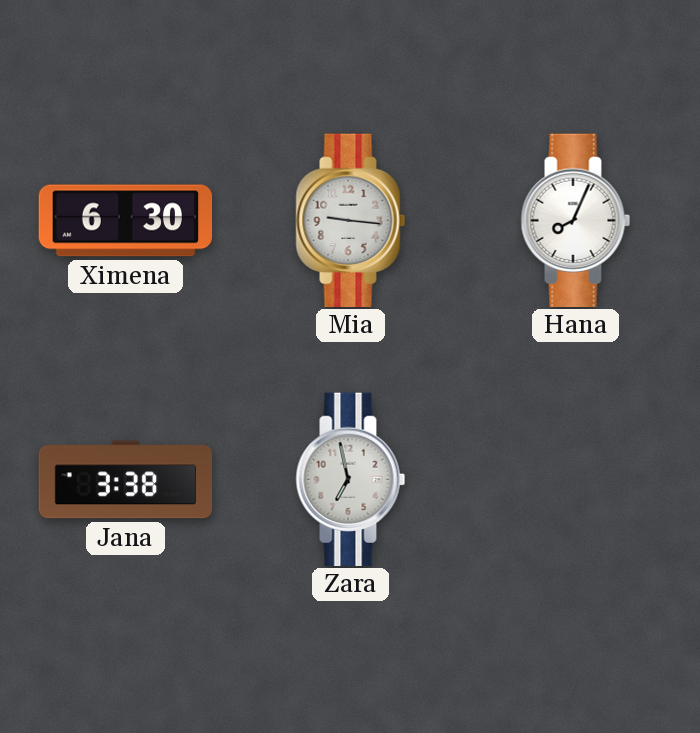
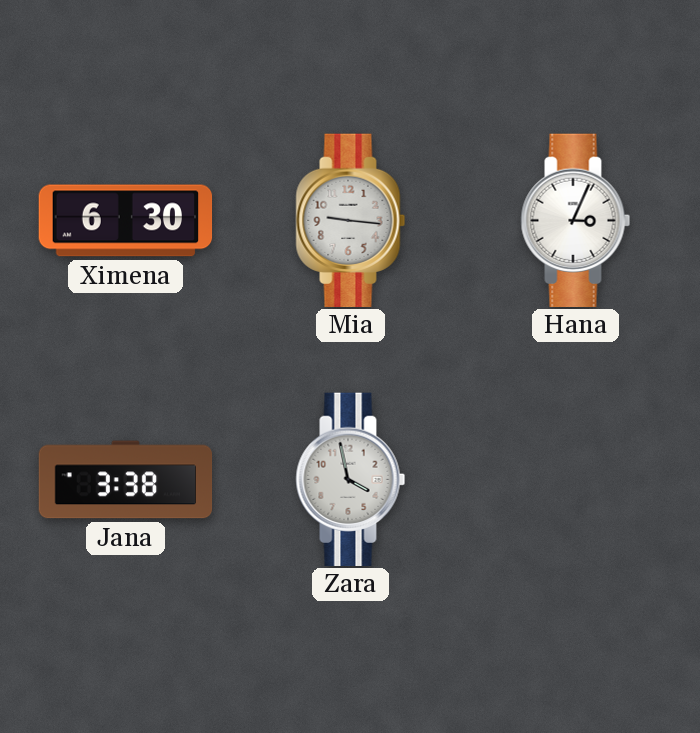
Hana: 8:04 -> 3:04
Zara: 6:58 -> 3:58
